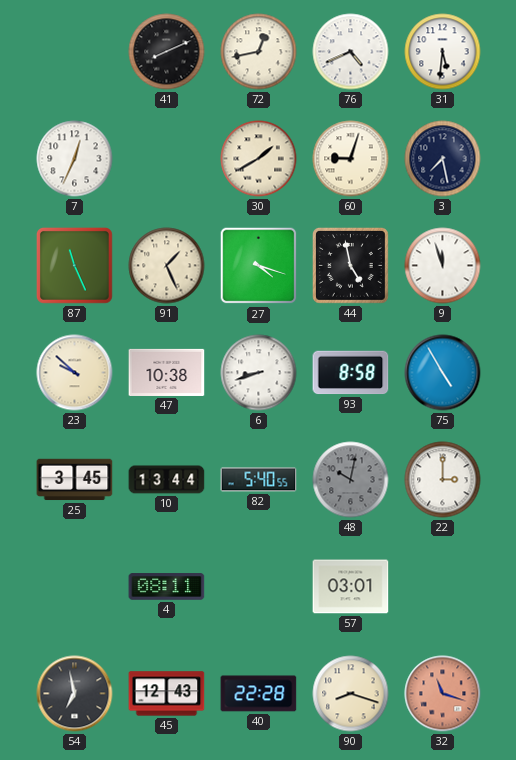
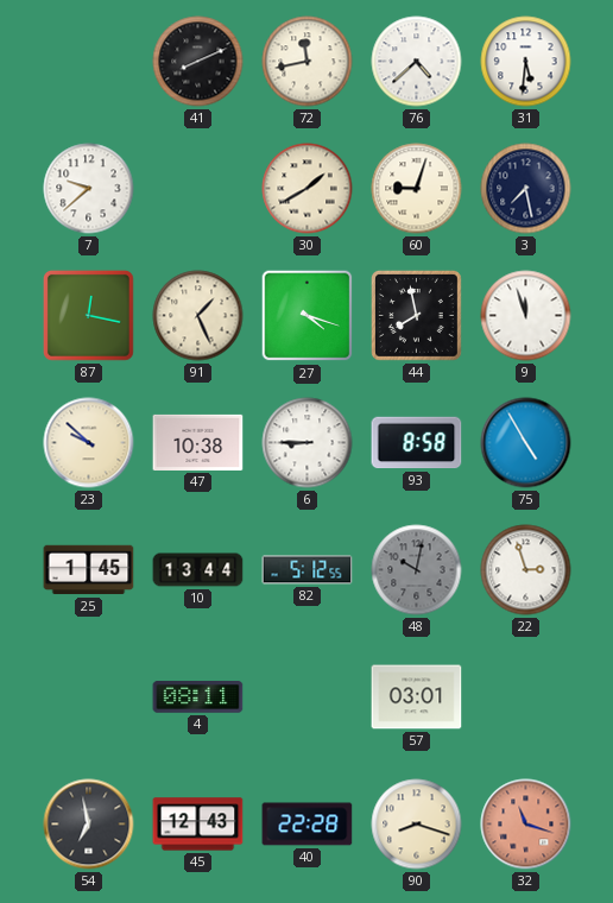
72: 12:43 -> 11:43
76: 4:41 -> 4:38
7: 12:34 -> 9:38
87: 11:26 -> 12:17
44: 4:58 -> 7:58
6: 8:42 -> 8:45
25: 3:45 -> 1:45
82: 5:40 -> 5:12
22: 3:00 -> 2:57
